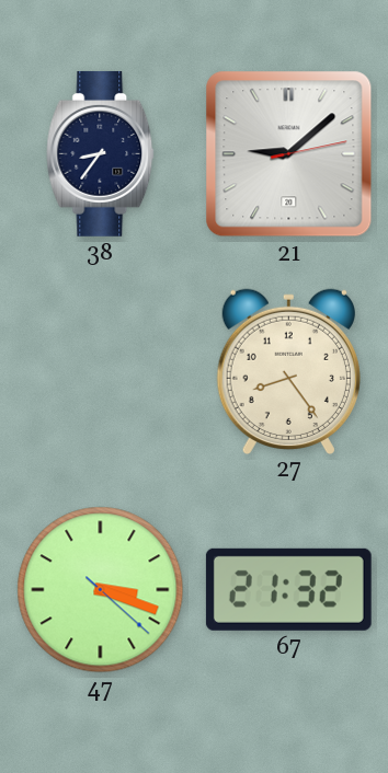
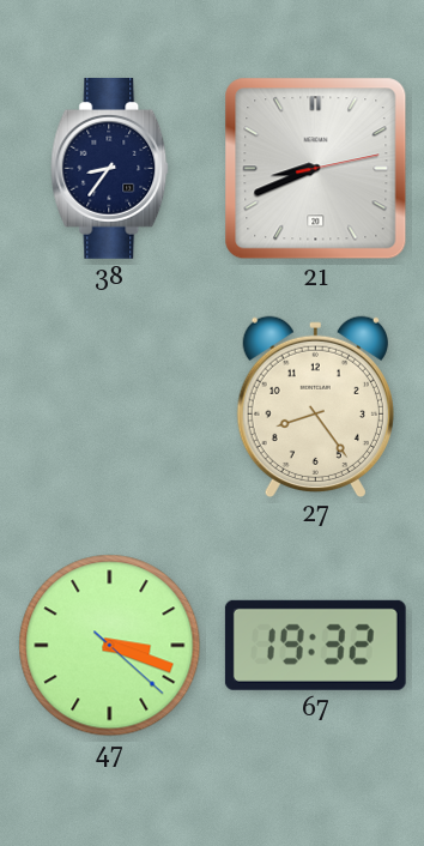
21: 9:08 -> 8:41
67: 21:32 -> 19:32
